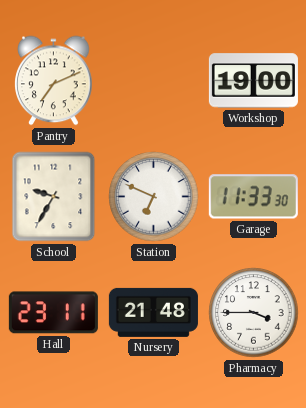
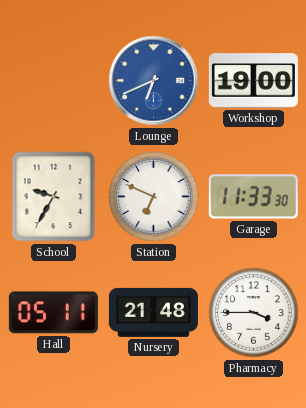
Pantry: 7:11 -> none
Lounge: none -> 6:41
Hall: 23:11 -> 05:11
